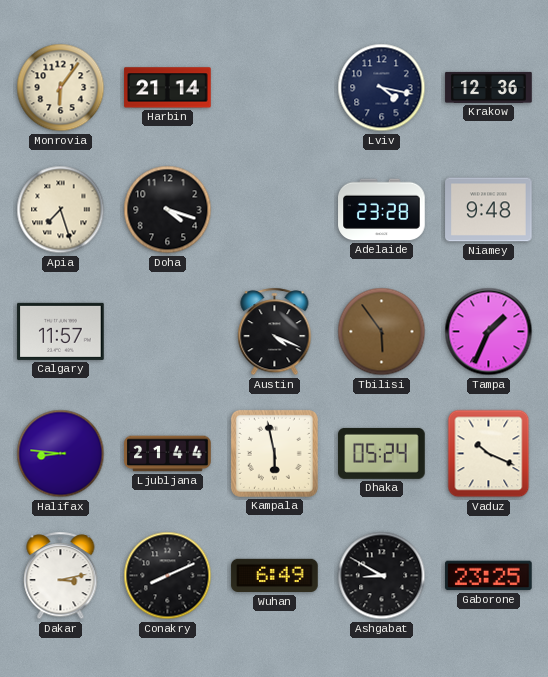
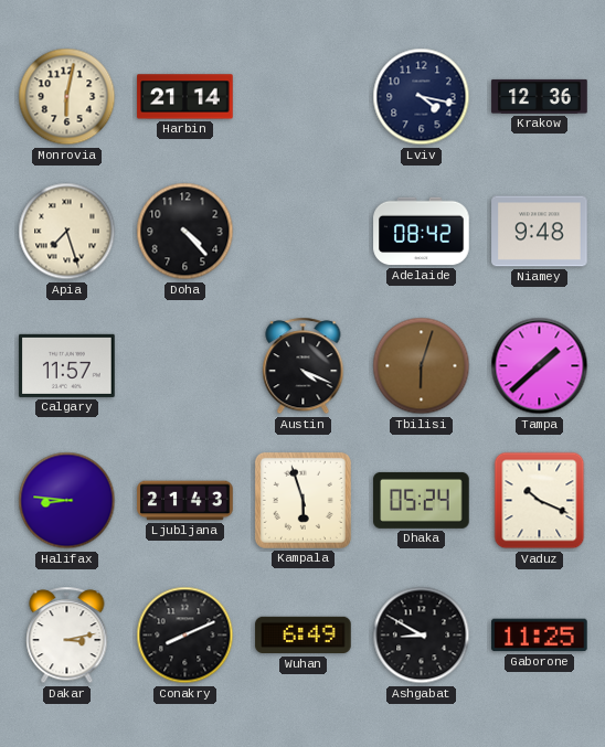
Monrovia: 6:06 -> 6:02
Doha: 4:18 -> 4:23
Adelaide: 23:28 -> 08:42
Tbilisi: 5:54 -> 6:03
Tampa: 1:34 -> 1:38
Ljubljana: 21:44 -> 21:43
Kampala: 5:58 -> 5:57
Gaborone: 23:25 -> 11:25
